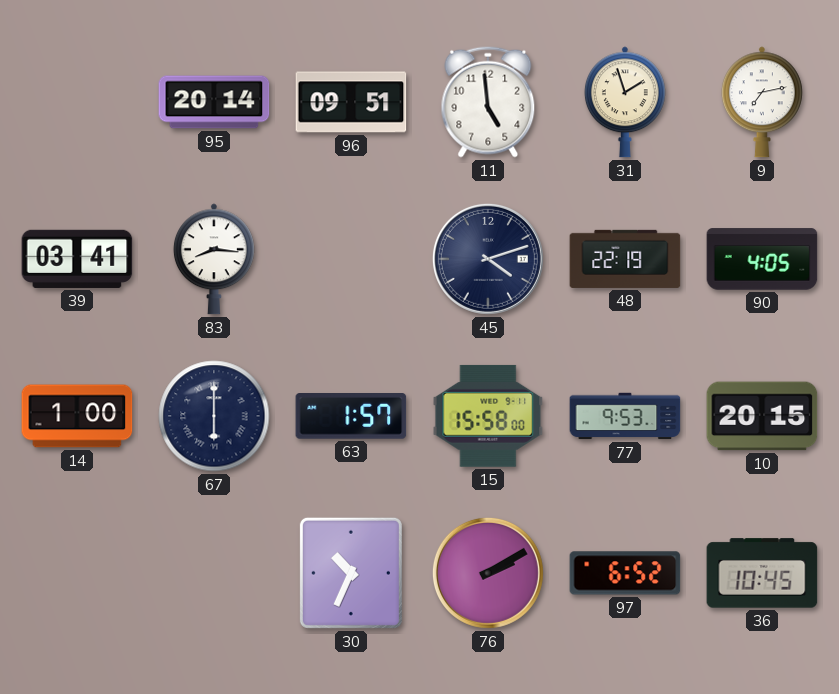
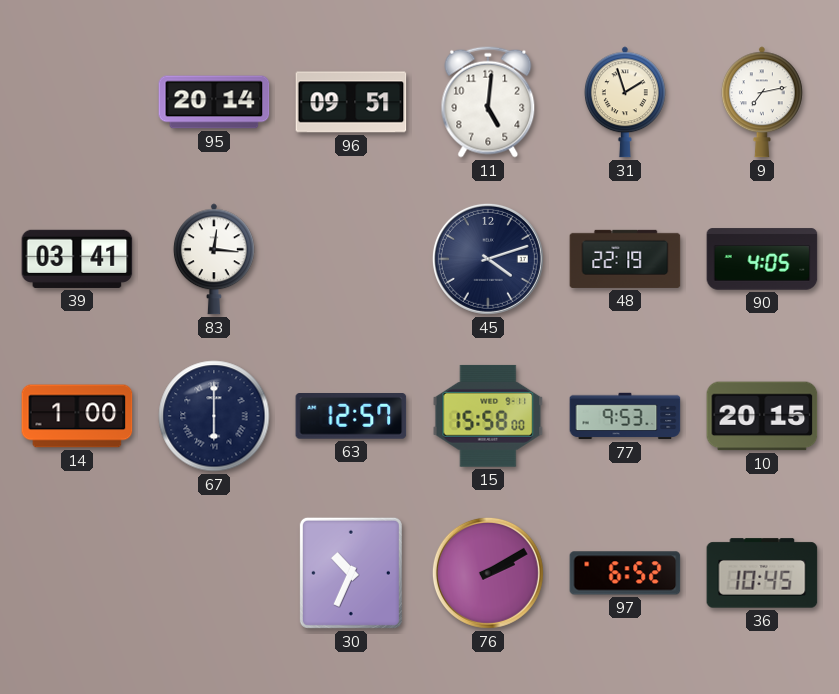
11: 4:59 -> 5:01
83: 8:16 -> 12:16
63: 1:57 -> 12:57
